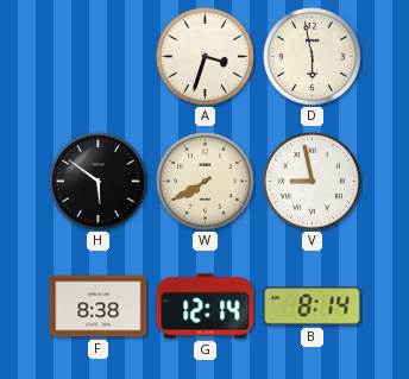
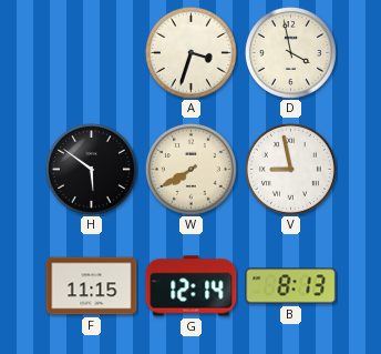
D: 5:58 -> 3:58
F: 8:38 -> 11:15
B: 8:14 -> 8:13
